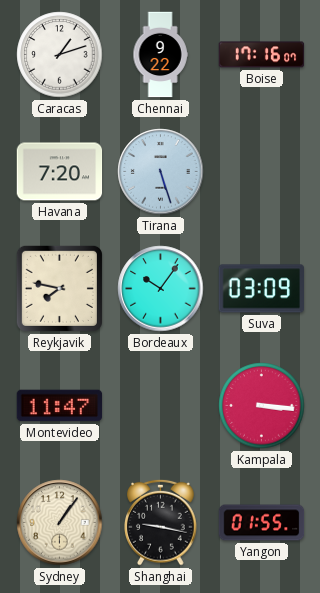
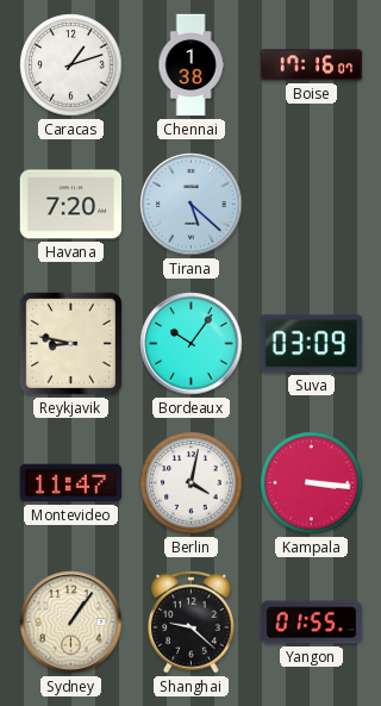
Chennai: 9:22 -> 1:38
Tirana: 5:27 -> 5:22
Reykjavik: 7:47 -> 8:47
Berlin: none -> 4:02
Shanghai: 9:17 -> 9:22
